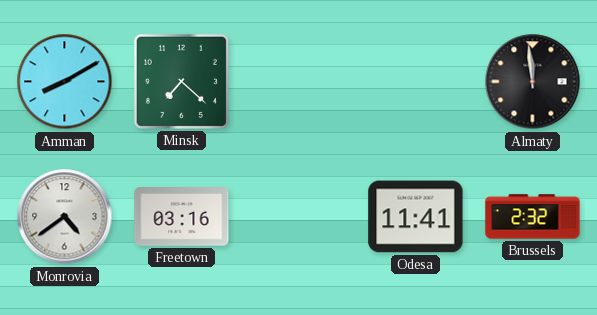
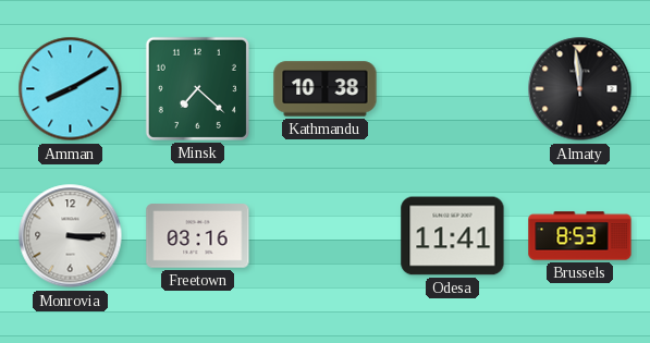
Kathmandu: none -> 10:38
Monrovia: 4:39 -> 3:15
Brussels: 2:32 -> 8:53
